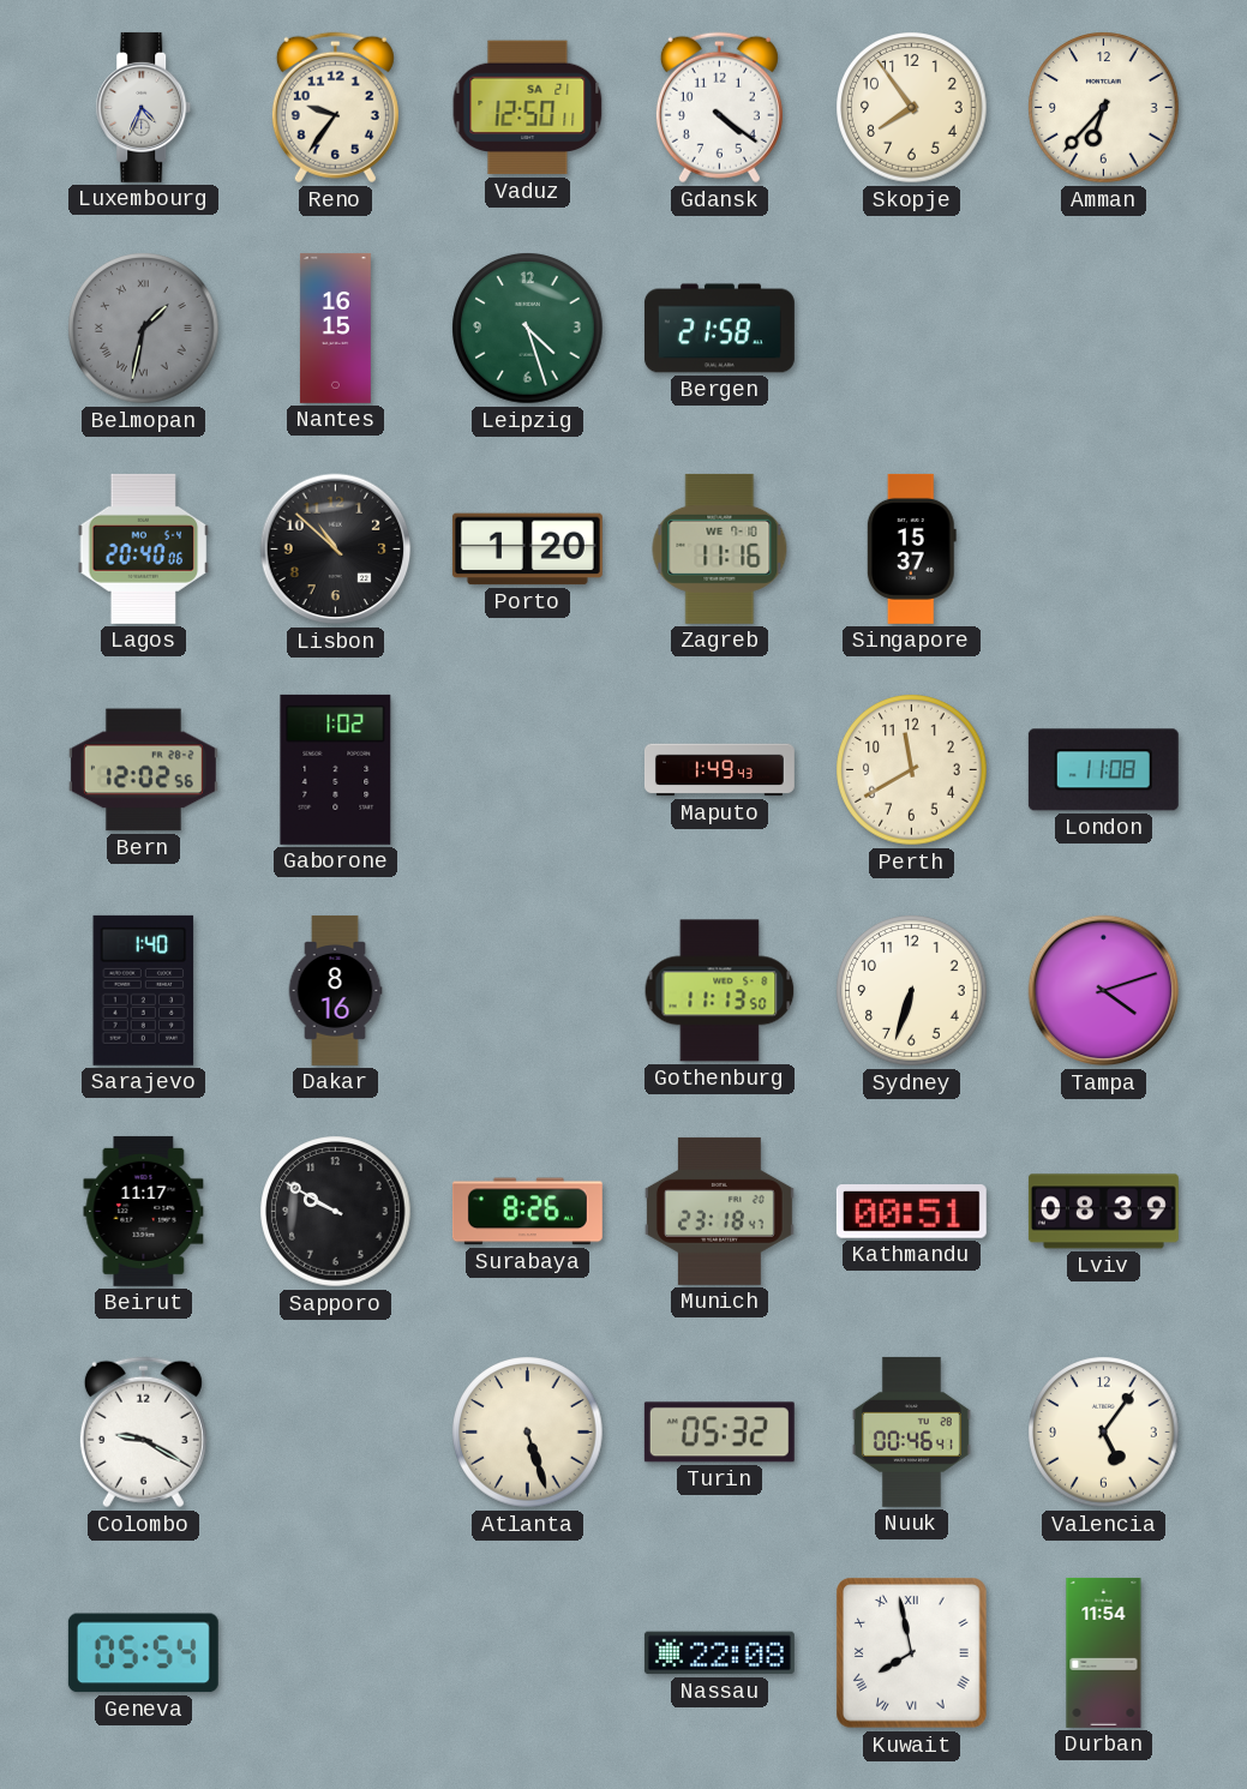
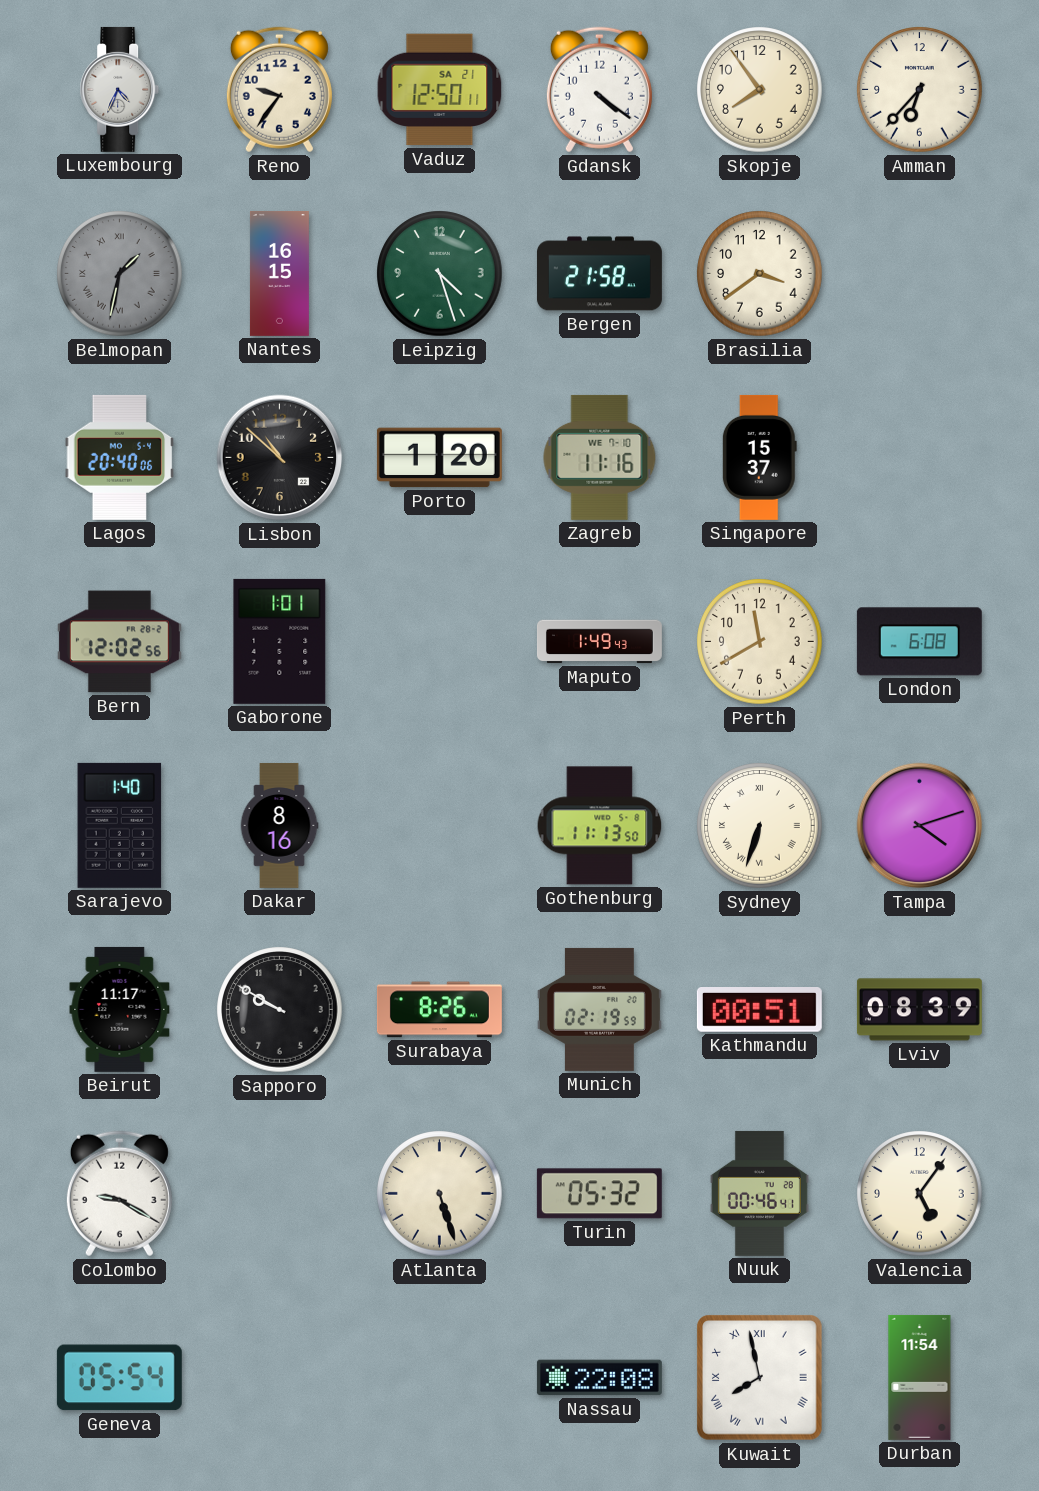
Brasilia: none -> 3:39
Gaborone: 1:02 -> 1:01
London: 11:08 -> 6:08
Sydney numerals: Arabic -> Roman
Munich: 23:18 -> 02:19
